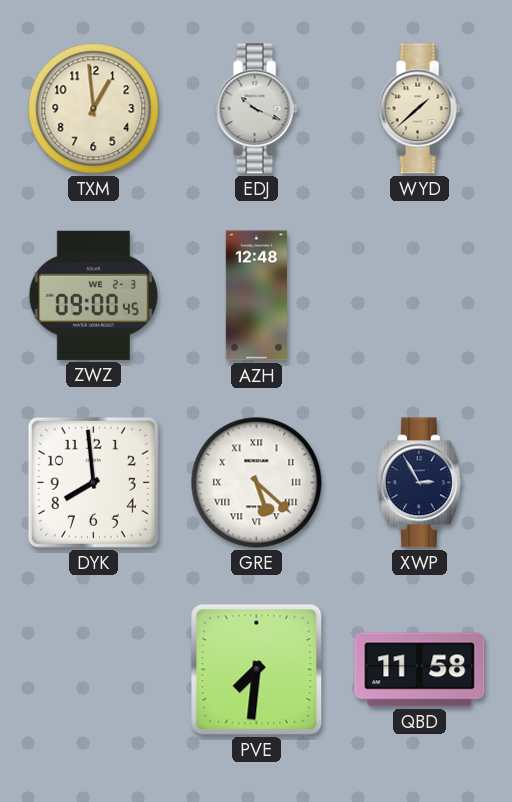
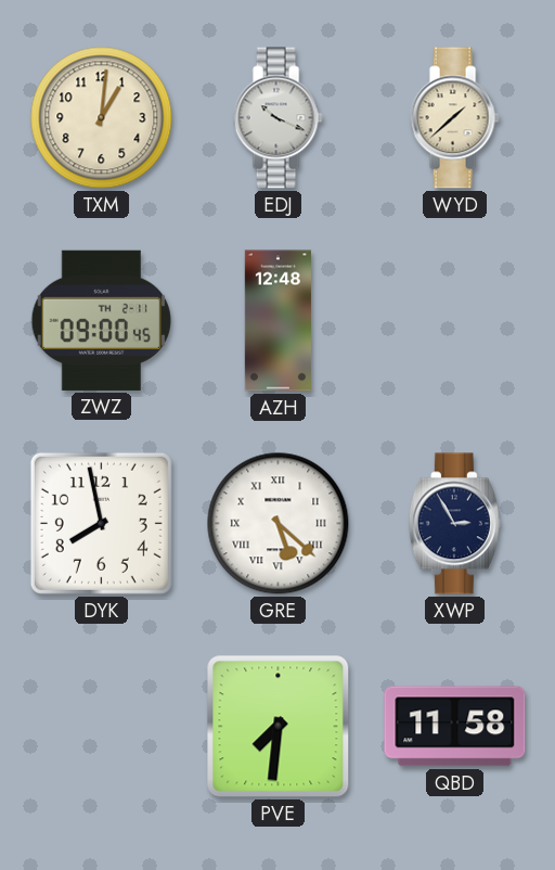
TXM: 12:59 -> 1:01
ZWZ date: WE 2-3 -> TH 2-11
DYK: 7:59 -> 7:58
